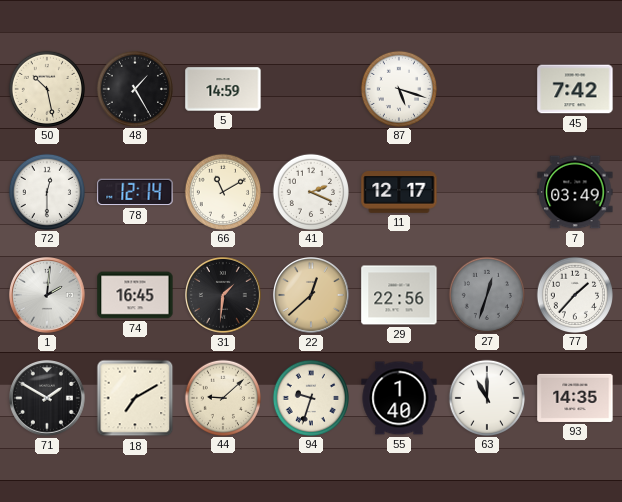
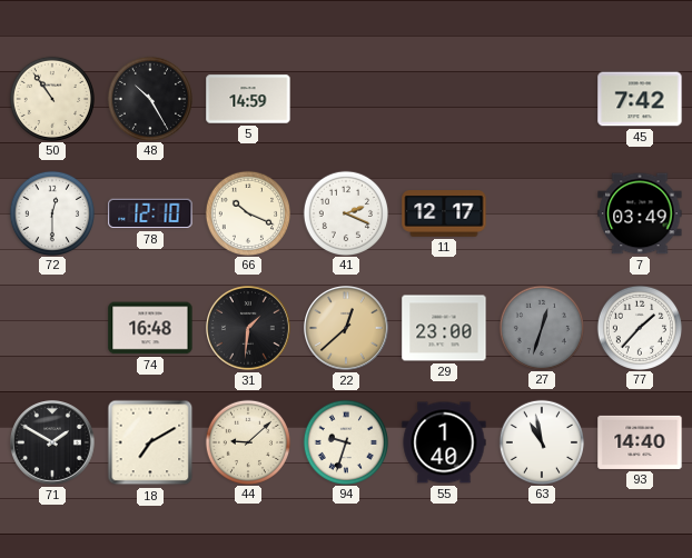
50: 10:28 -> 10:54
48: 1:25 -> 10:25
87: 5:18 -> none
78: 12:14 -> 12:10
66: 11:10 -> 10:19
1: 2:01 -> none
74: 16:45 -> 16:48
29: 22:56 -> 23:00
63: 11:00 -> 10:58
93: 14:35 -> 14:40
